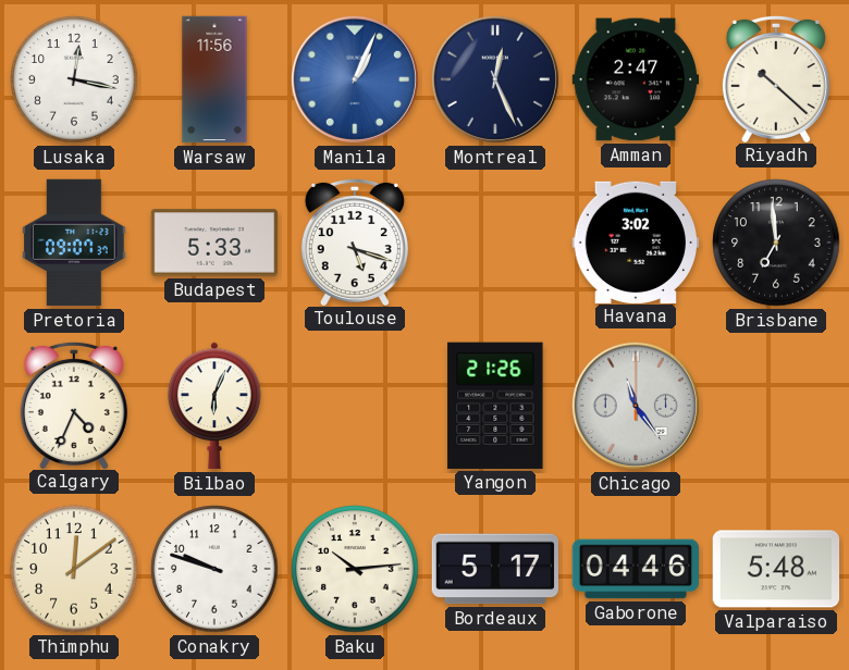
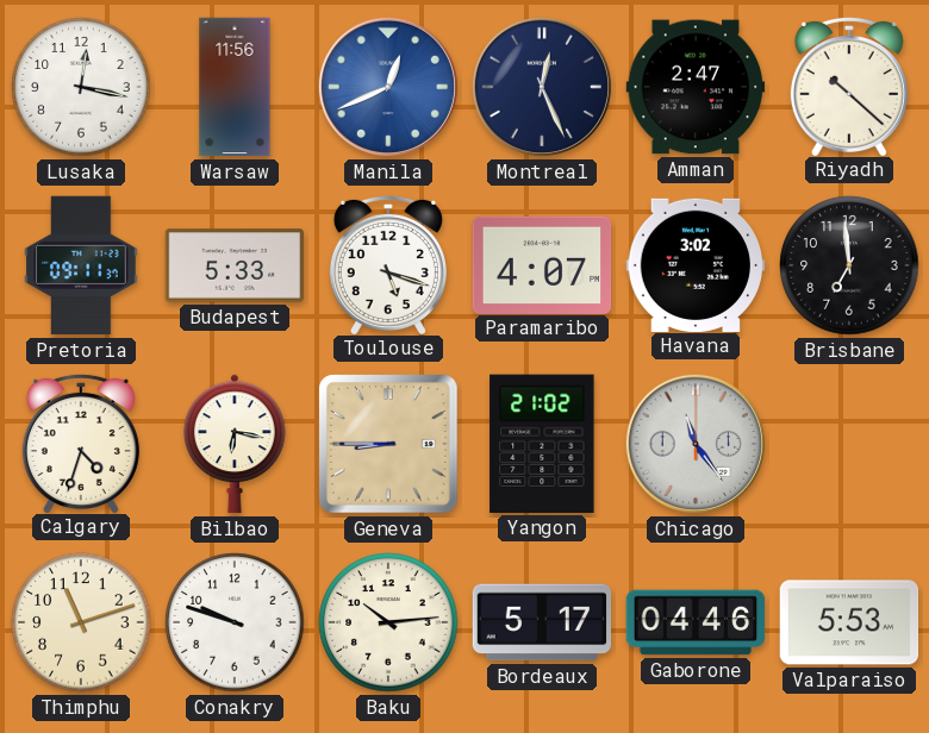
Manila: 1:04 -> 12:41
Pretoria: 09:07 -> 09:11
Paramaribo: none -> 4:07
Calgary: 4:34 -> 4:33
Bilbao: 6:04 -> 6:17
Geneva: none -> 8:45
Yangon: 21:26 -> 21:02
Thimphu: 12:09 -> 11:12
Valparaiso: 5:48 -> 5:53
